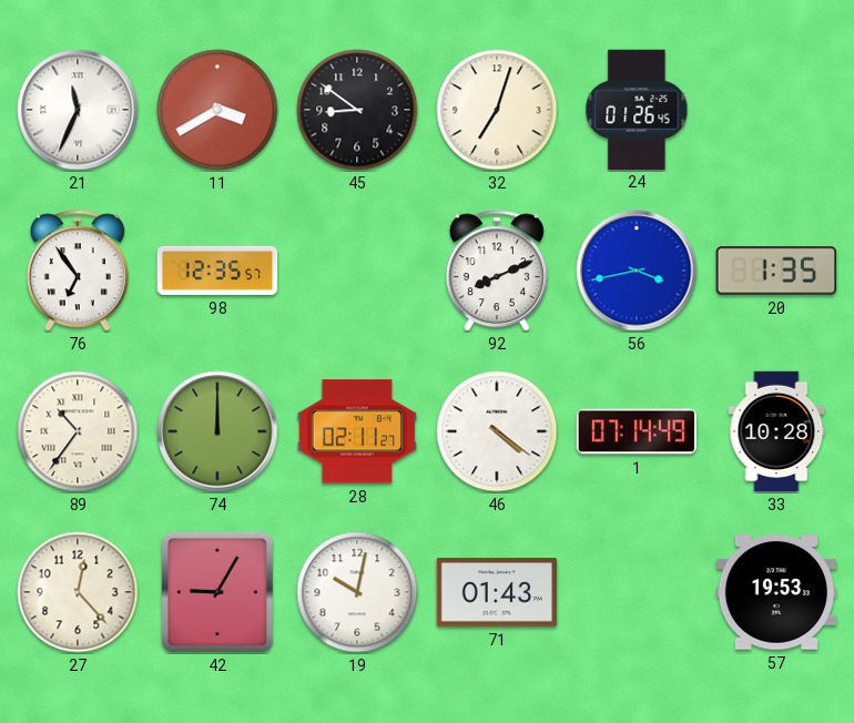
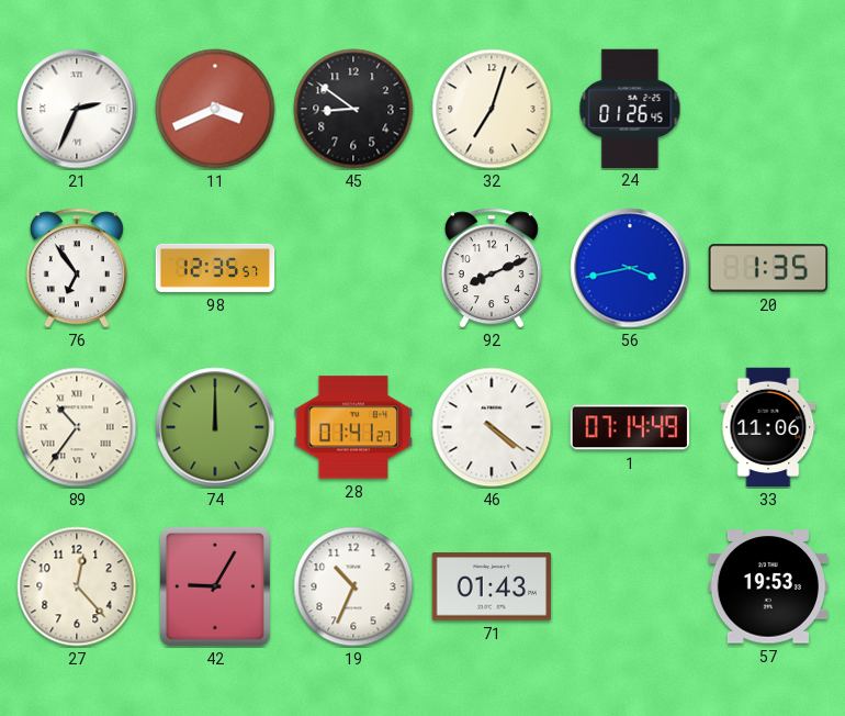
21: 11:34 -> 2:34
11: 3:40 -> 3:41
28: 02:11 -> 01:41
33: 10:28 -> 11:06
19: 10:02 -> 10:34
